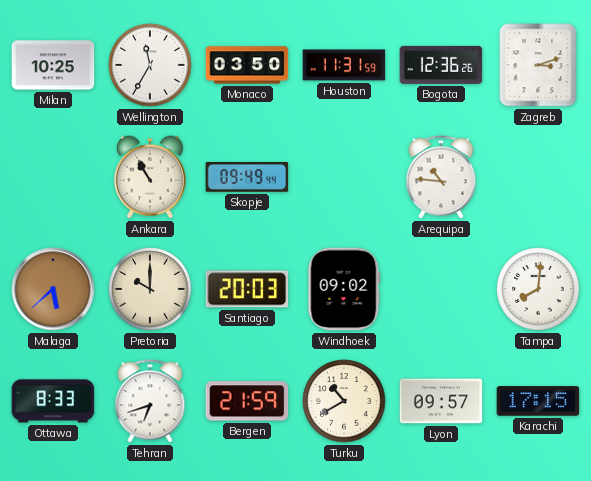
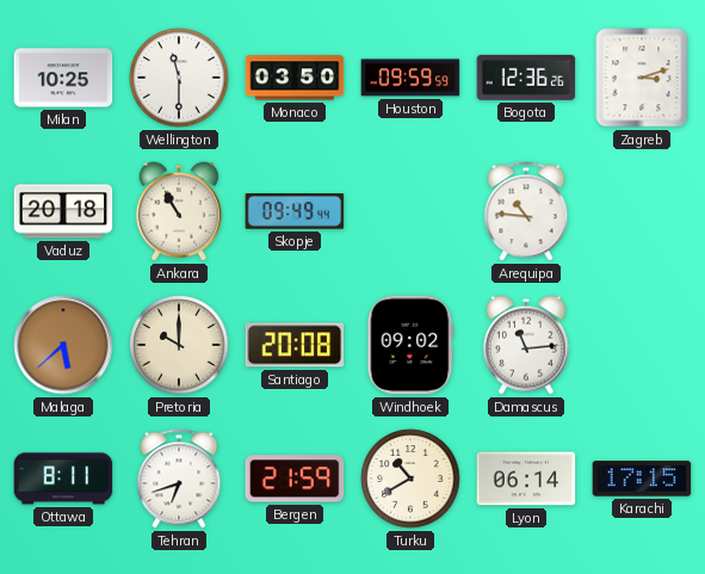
Wellington: 11:35 -> 11:30
Houston: 11:31 -> 09:59
Vaduz: none -> 20:18
Santiago: 20:03 -> 20:08
Damascus: none -> 11:14
Tampa: 8:01 -> none
Ottawa: 8:33 -> 8:11
Lyon: 09:57 -> 06:14
